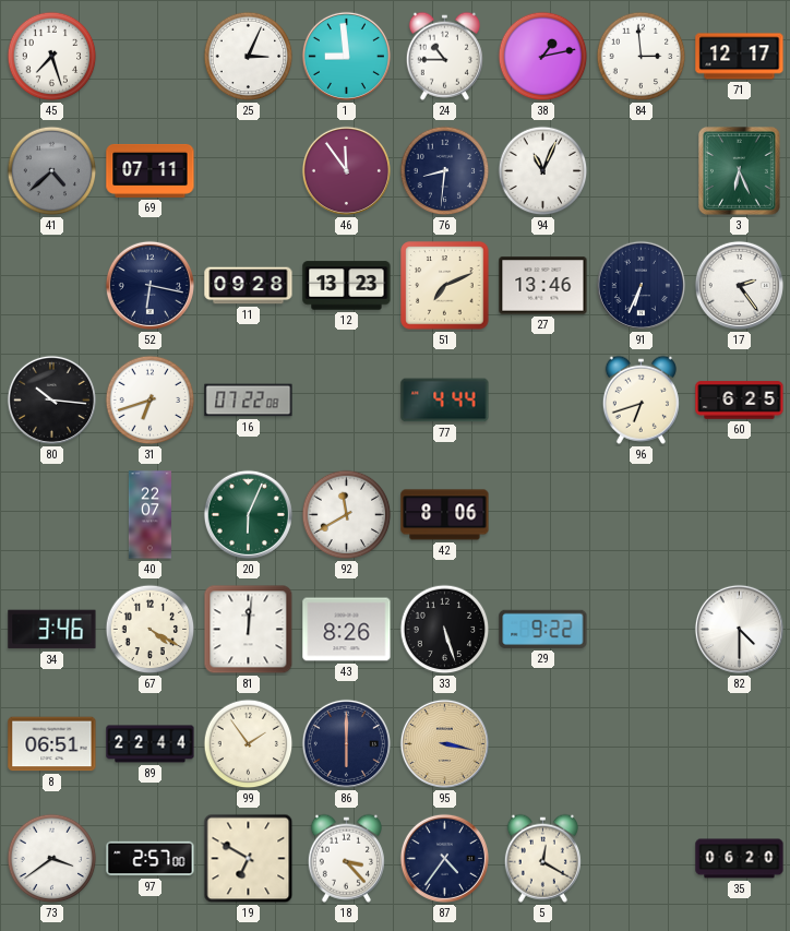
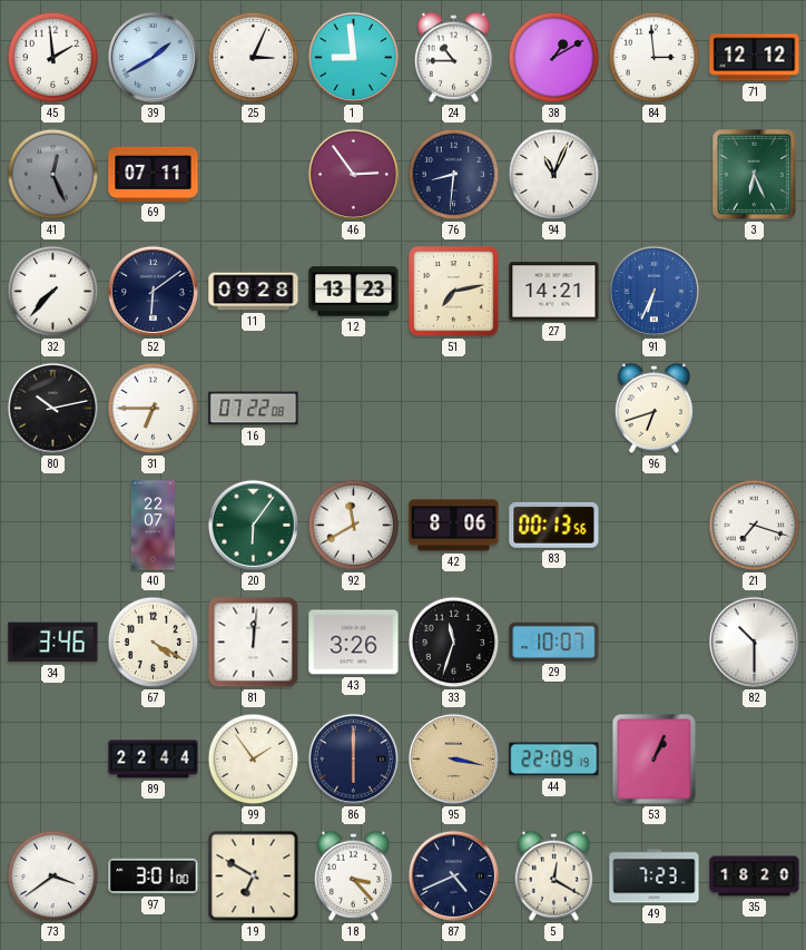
45: 7:27 -> 1:59
39: none -> 1:40
38: 1:13 -> 1:10
71: 12:17 -> 12:12
41: 4:38 -> 12:26
46: 11:54 -> 2:54
32: none -> 7:37
52: 6:17 -> 6:09
51: 7:11 -> 7:13
27: 13:46 -> 14:21
91 dial: navy -> blue
17: 2:24 -> none
80: 10:16 -> 10:13
31: 6:42 -> 6:45
77: 4:44 -> none
60: 6:25 -> none
20: 6:04 -> 6:06
83: none -> 00:13
21: none -> 7:18
43: 8:26 -> 3:26
33: 5:27 -> 11:33
29: 9:22 -> 10:07
82: 4:30 -> 10:30
8: 06:51 -> none
44: none -> 22:09
53: none -> 1:04
97: 2:57 -> 3:01
87: 4:36 -> 4:41
49: none -> 7:23
35: 06:20 -> 18:20
